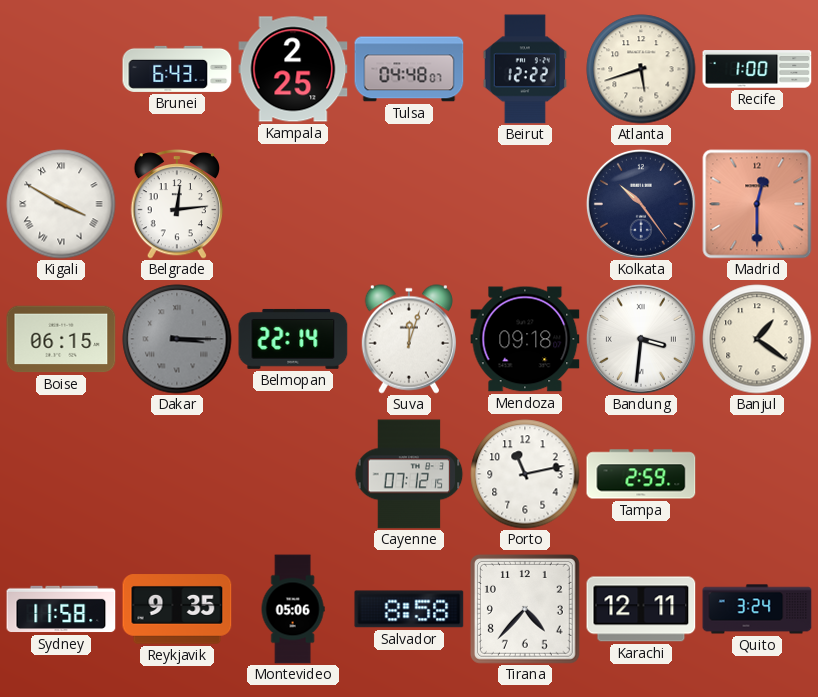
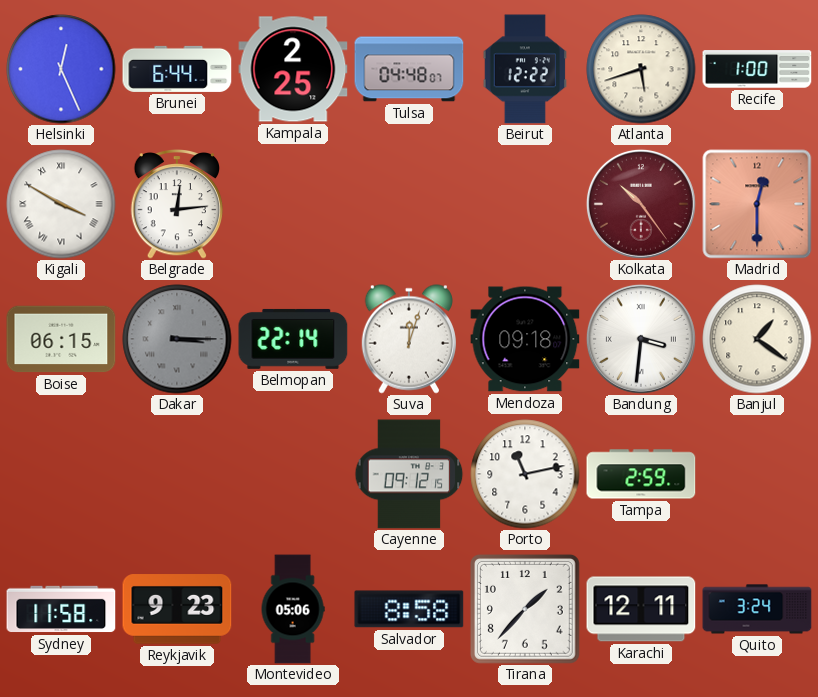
Helsinki: none -> 12:26
Brunei: 6:43 -> 6:44
Kolkata dial: navy -> burgundy
Cayenne: 07:12 -> 09:12
Reykjavik: 9:35 -> 9:23
Tirana: 4:37 -> 1:37
